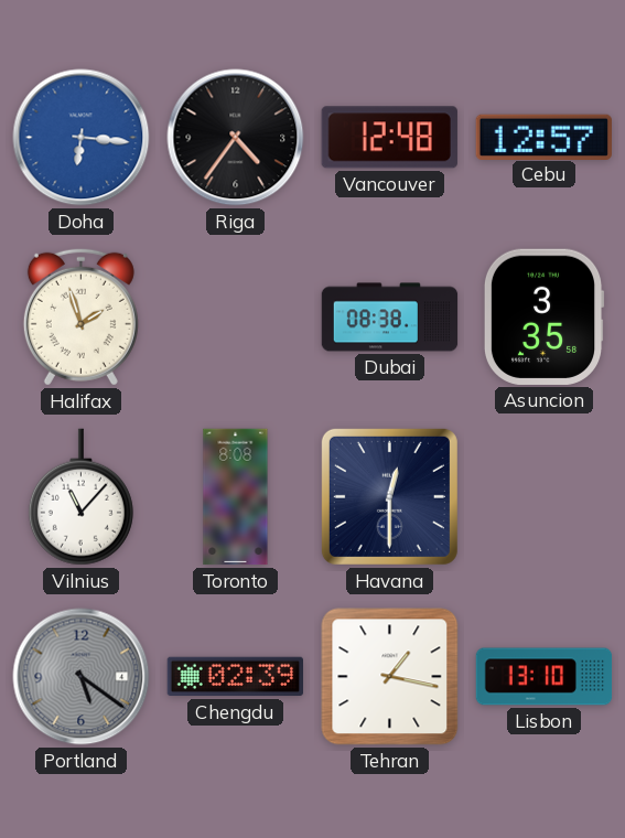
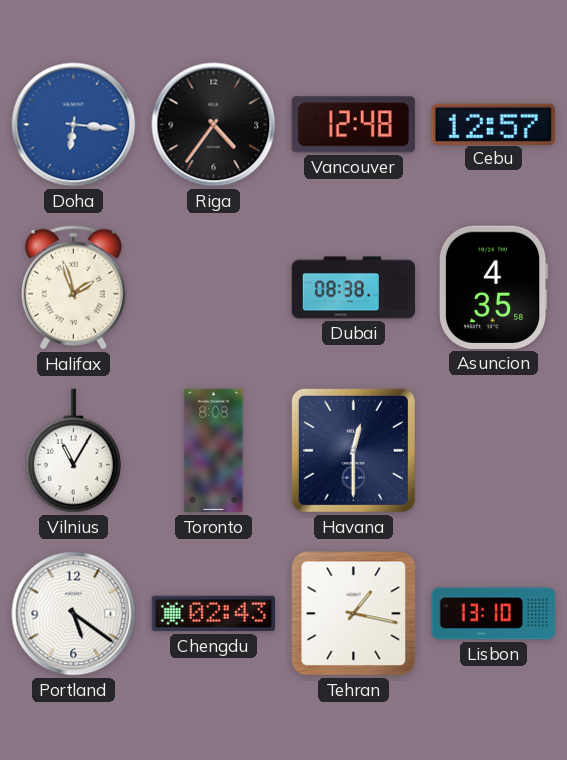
Asuncion: 3:35 -> 4:35
Vilnius: 11:07 -> 11:05
Portland dial: grey -> white
Chengdu: 02:39 -> 02:43
